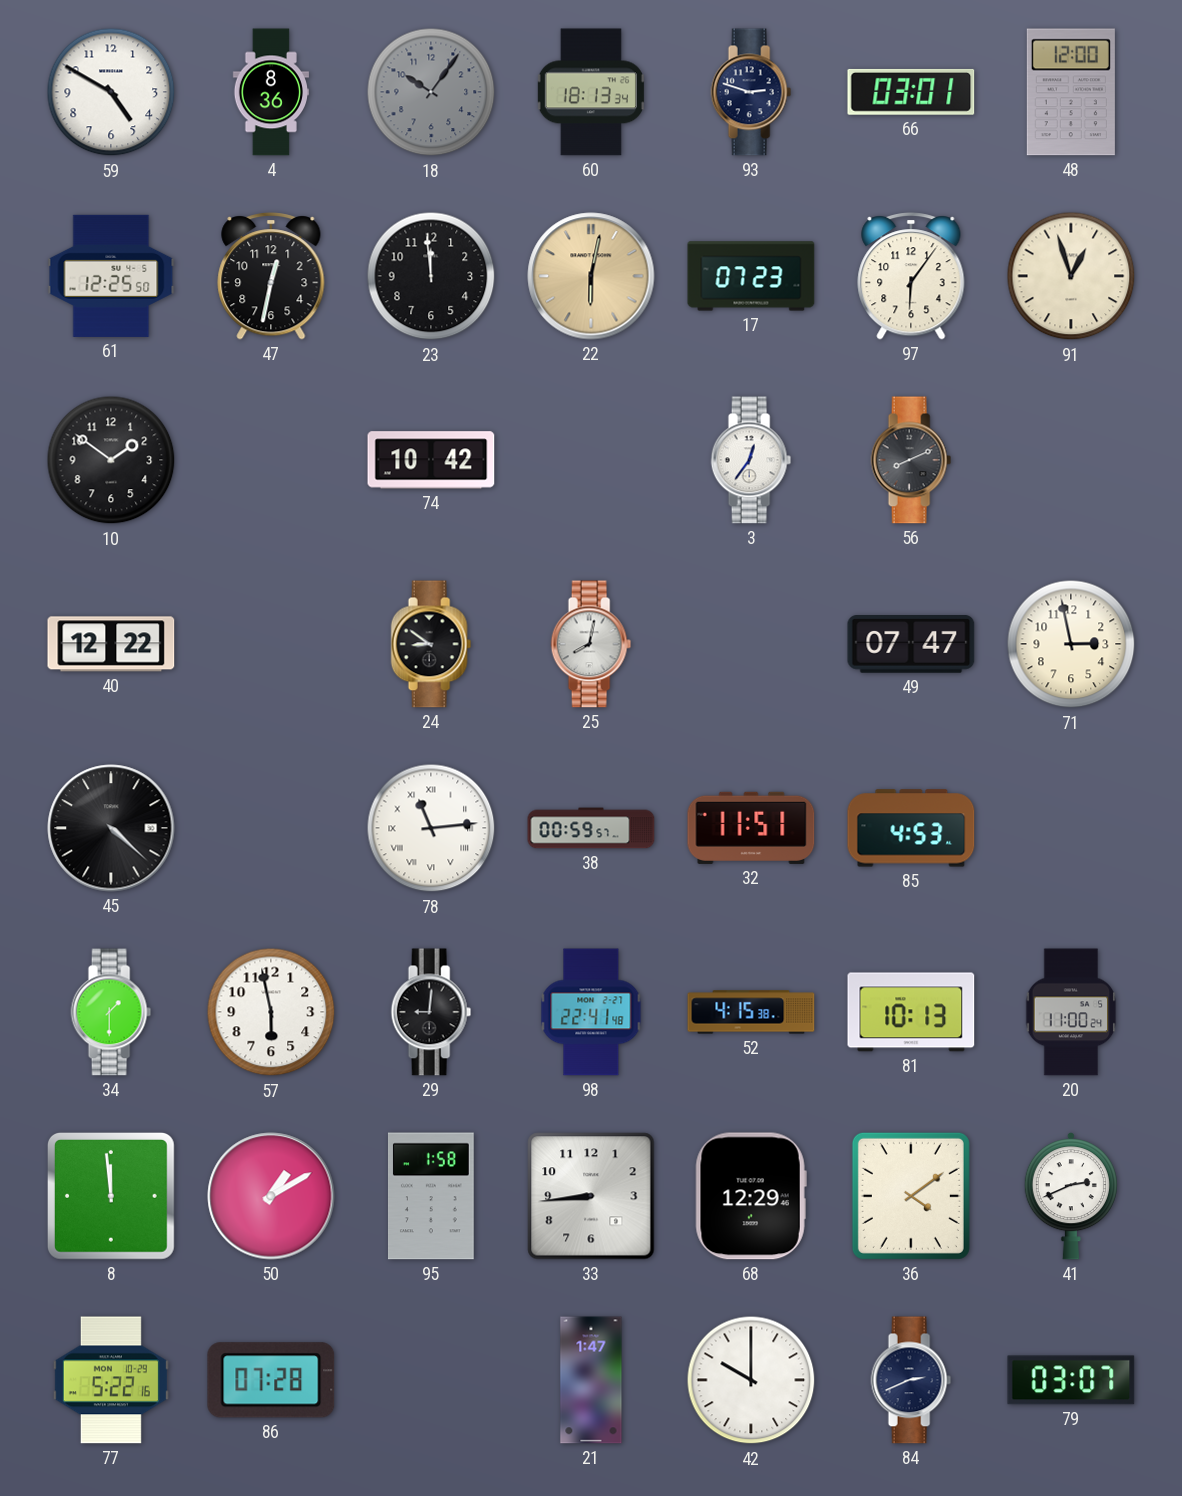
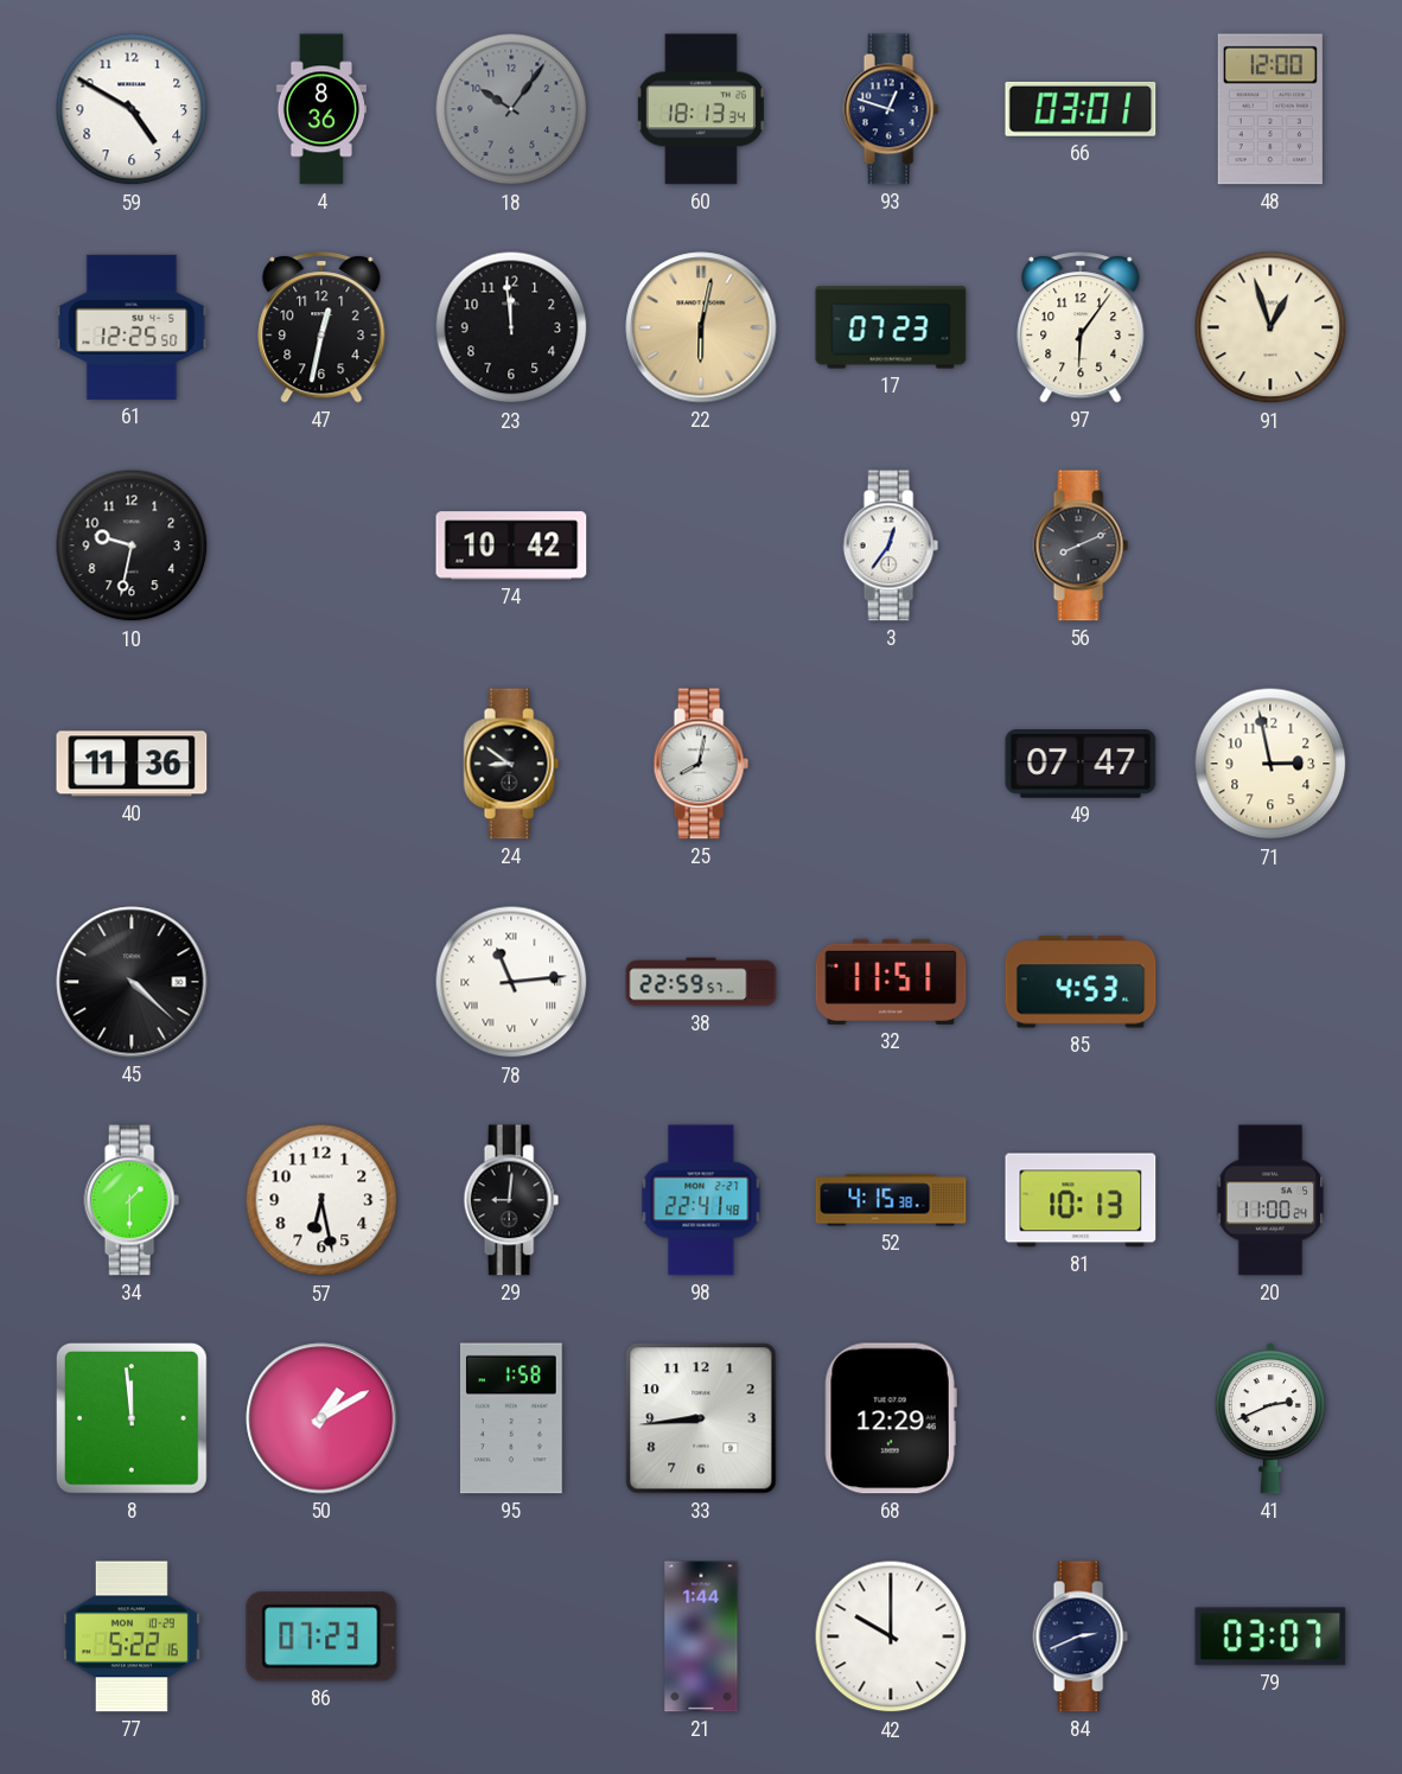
93: 2:48 -> 12:48
10: 1:51 -> 9:32
40: 12:22 -> 11:36
38: 00:59 -> 22:59
57: 5:58 -> 6:28
36: 4:09 -> none
86: 07:28 -> 07:23
21: 1:47 -> 1:44
